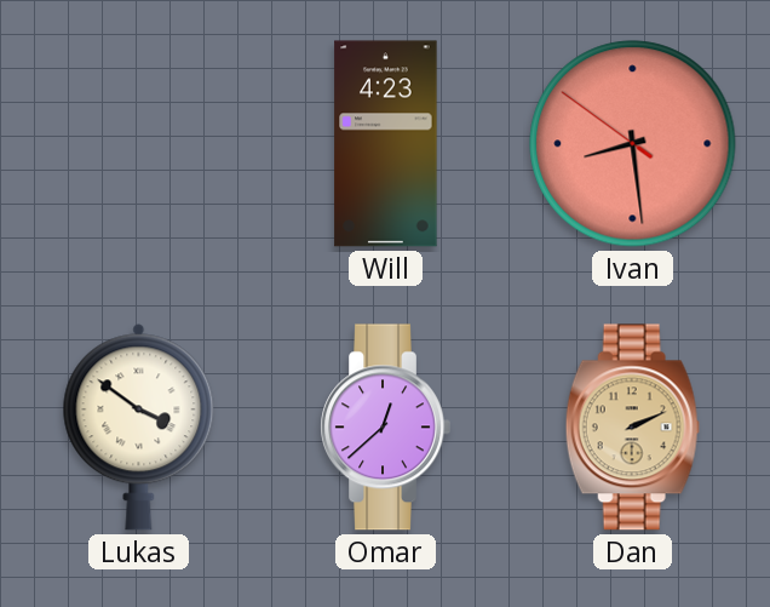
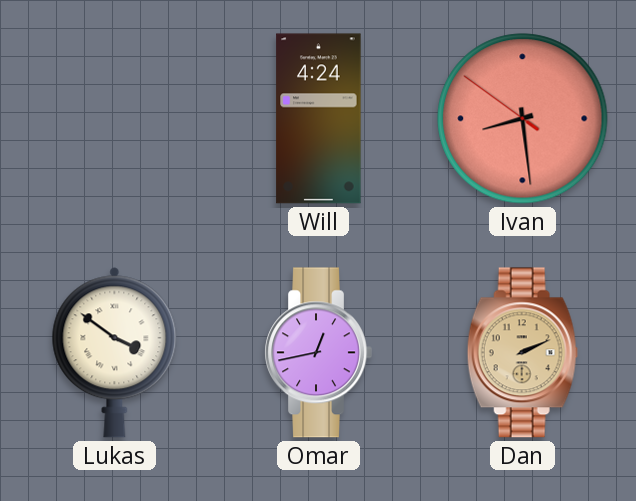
Will: 4:23 -> 4:24
Omar: 12:38 -> 12:43
